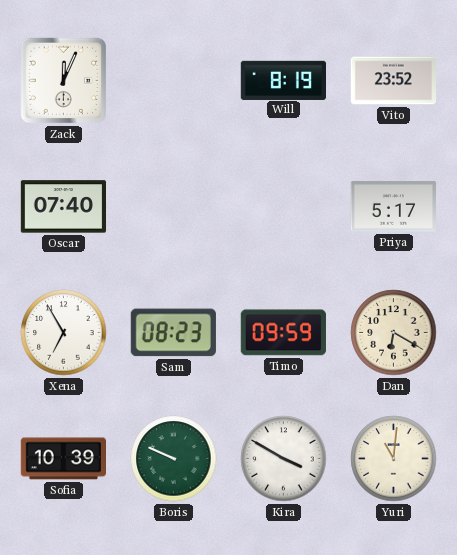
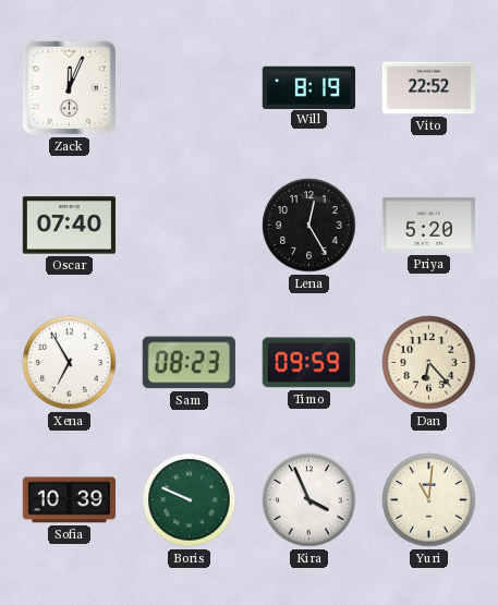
Vito: 23:52 -> 22:52
Lena: none -> 12:25
Priya: 5:17 -> 5:20
Dan: 6:20 -> 6:23
Kira: 3:50 -> 3:56
